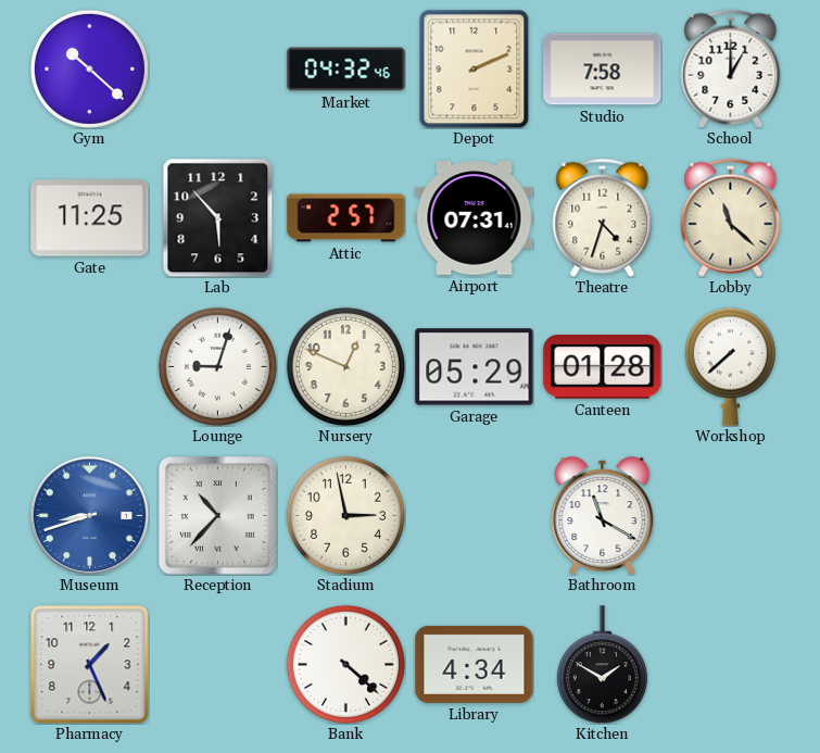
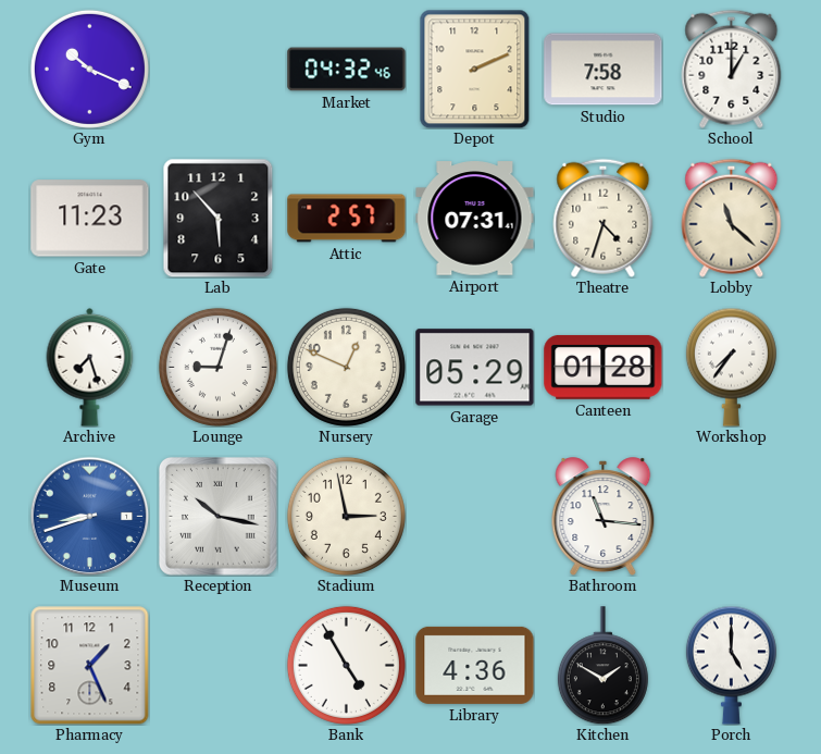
Gym: 10:22 -> 10:19
Gate: 11:25 -> 11:23
Archive: none -> 7:27
Workshop: 7:38 -> 7:36
Reception: 10:37 -> 10:17
Bathroom: 11:20 -> 11:16
Bank: 4:22 -> 4:55
Library: 4:34 -> 4:36
Porch: none -> 5:00
